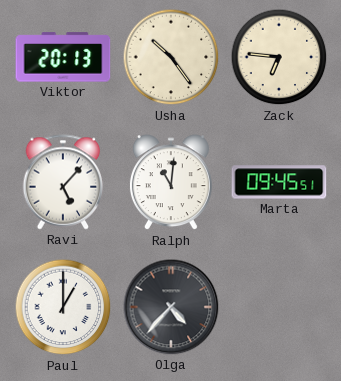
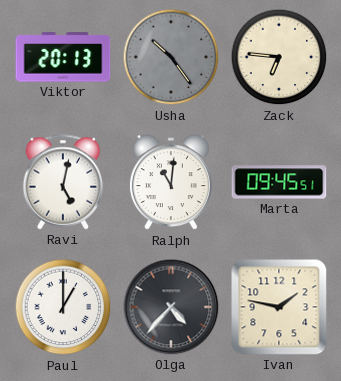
Usha dial: cream -> grey
Ravi: 5:07 -> 5:02
Ivan: none -> 1:47
